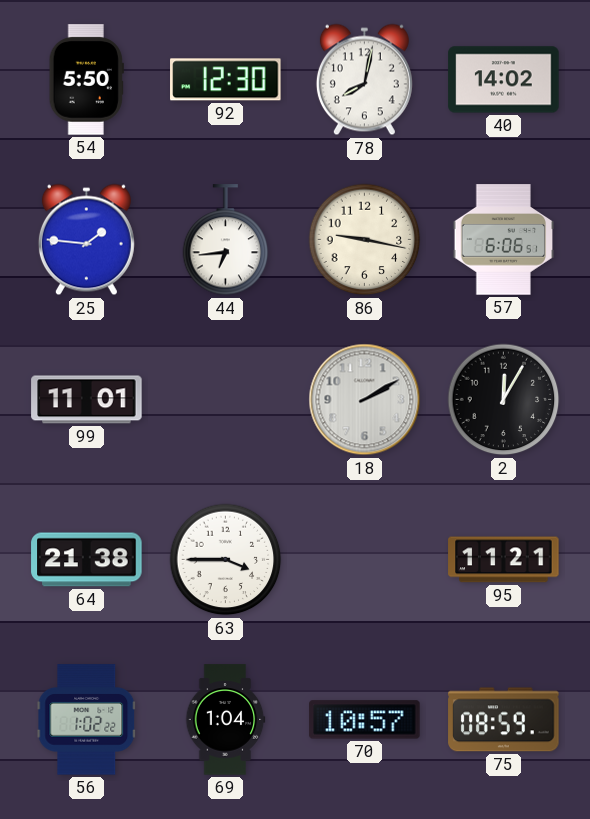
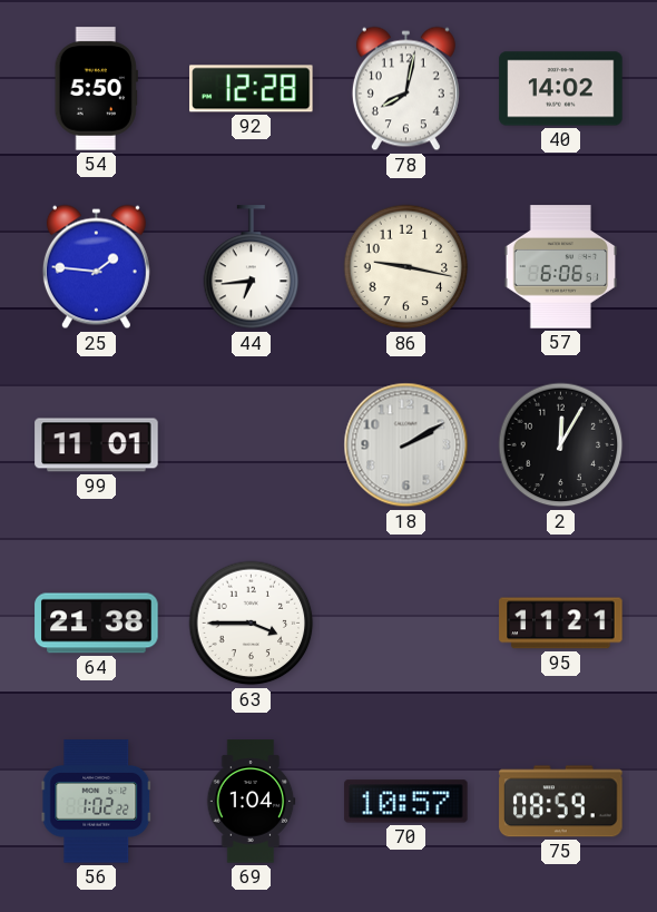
92: 12:30 -> 12:28
